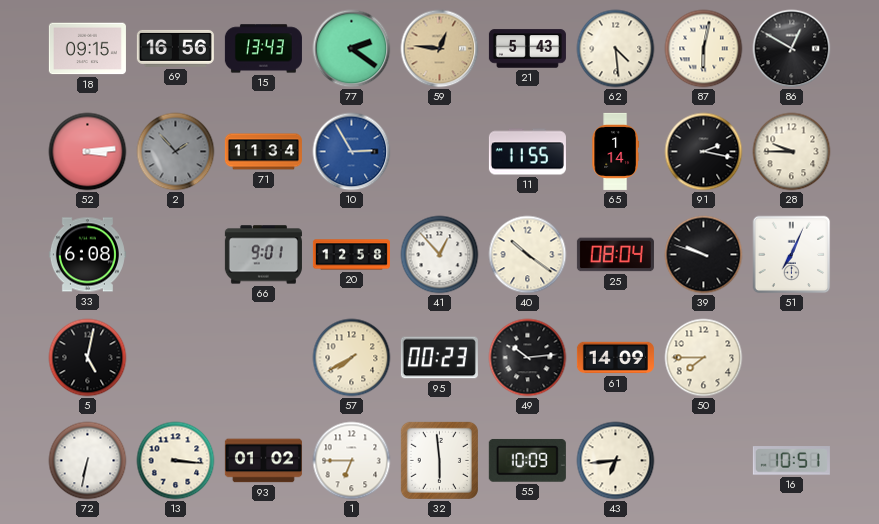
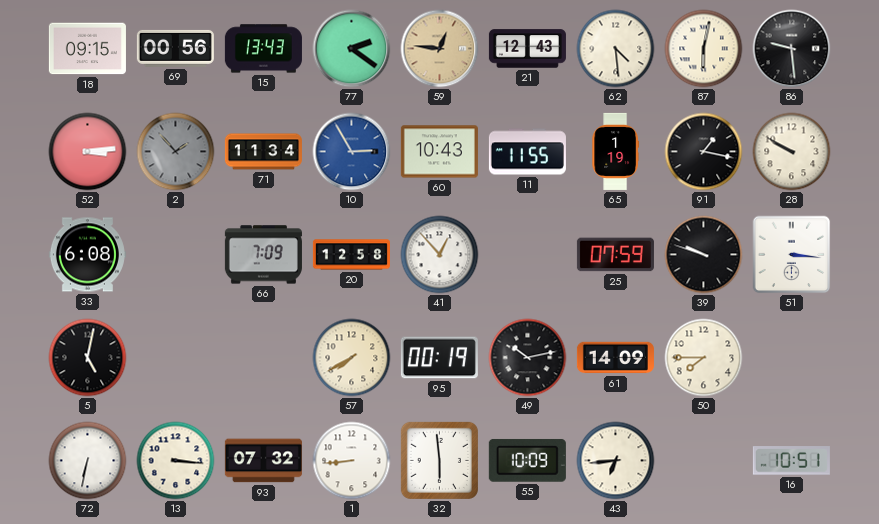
69: 16:56 -> 00:56
21: 5:43 -> 12:43
86: 12:50 -> 9:29
60: none -> 10:43
65: 1:14 -> 1:19
91: 2:17 -> 1:17
28: 9:45 -> 9:50
66: 9:01 -> 7:09
40: 10:21 -> none
25: 08:04 -> 07:59
51: 7:04 -> 3:16
95: 00:23 -> 00:19
49: 10:14 -> 10:13
93: 01:02 -> 07:32
1: 6:45 -> 8:44
